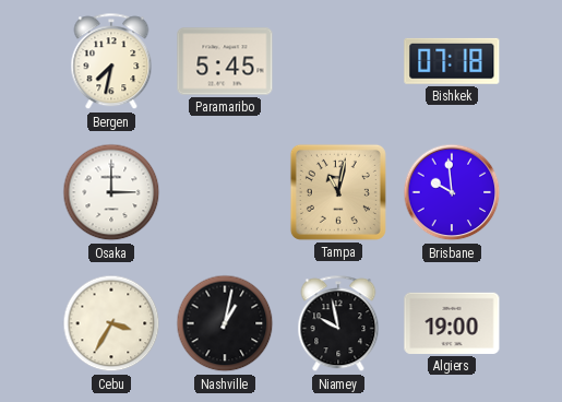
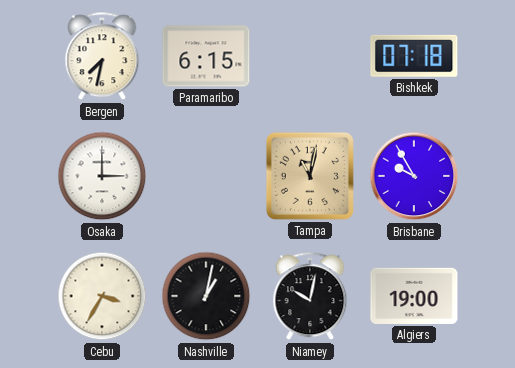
Paramaribo: 5:45 -> 6:15
Brisbane: 9:59 -> 9:55
Niamey: 9:58 -> 10:02
